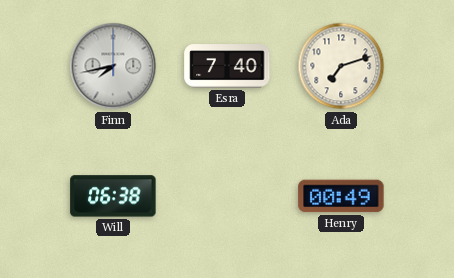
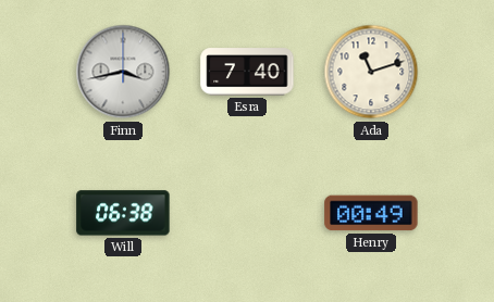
Finn: 7:43 -> 3:43
Ada: 7:12 -> 11:12
